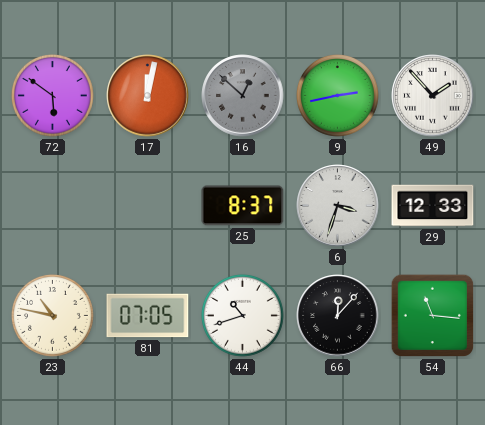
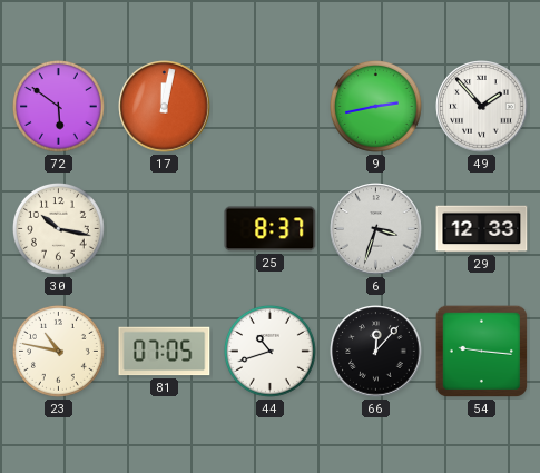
16: 12:52 -> none
30: none -> 10:17
54: 11:16 -> 9:16
